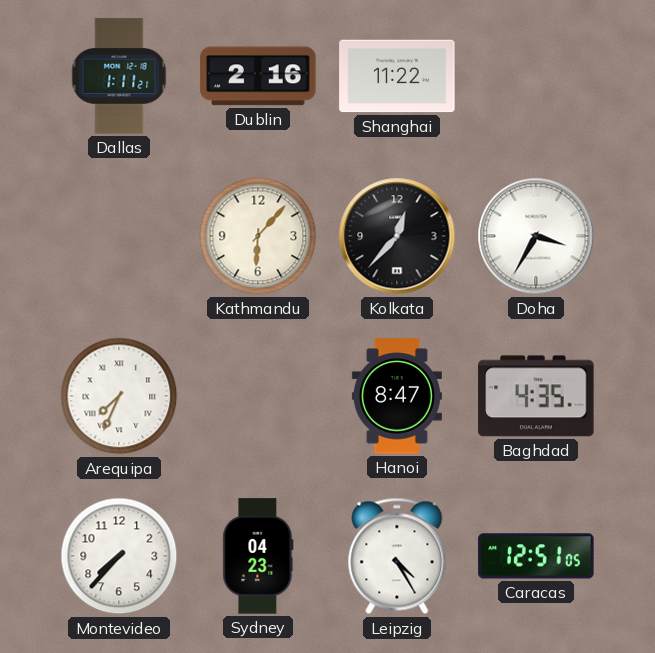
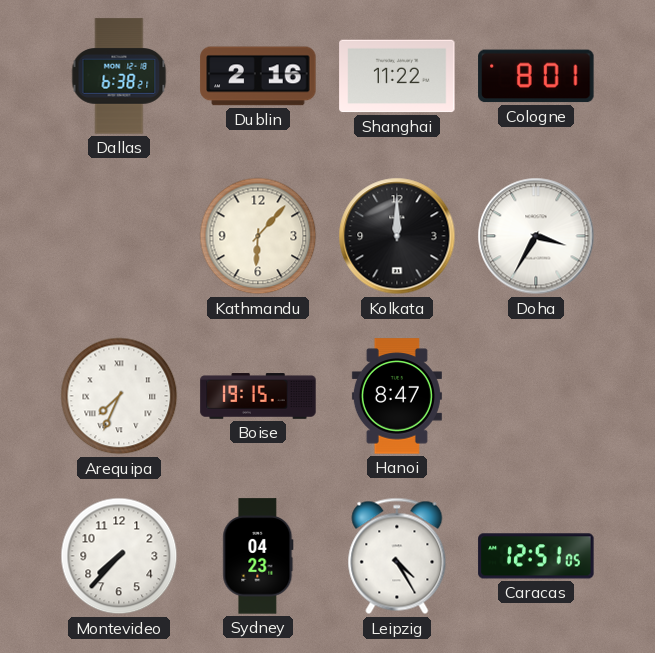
Dallas: 1:11 -> 6:38
Cologne: none -> 8:01
Kolkata: 12:37 -> 12:00
Boise: none -> 19:15
Baghdad: 4:35 -> none
